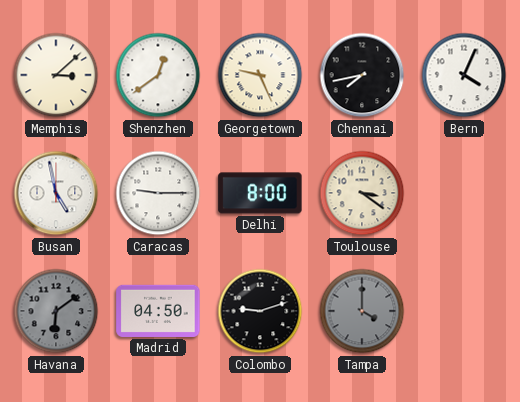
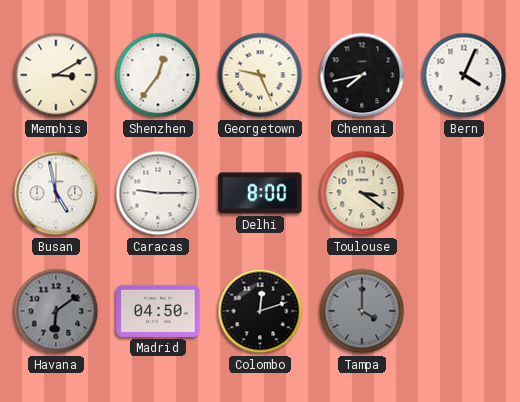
Memphis: 3:08 -> 3:10
Shenzhen: 12:39 -> 12:36
Colombo: 9:12 -> 12:12
